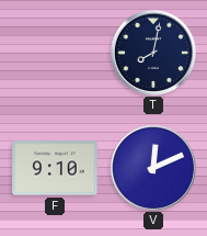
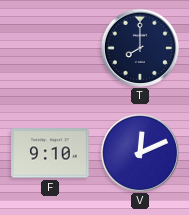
T: 8:02 -> 8:00
